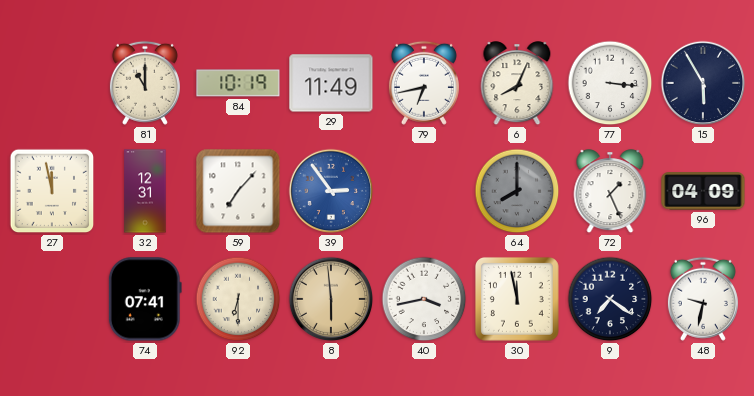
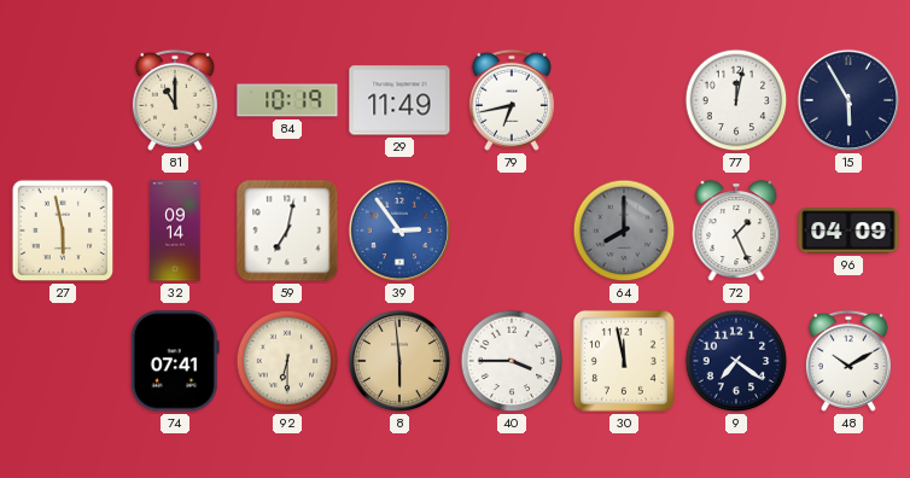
6: 8:04 -> none
77: 3:16 -> 12:02
27: 11:58 -> 5:58
32: 12:31 -> 09:14
59: 7:07 -> 7:02
40: 3:43 -> 3:45
48: 9:32 -> 10:10
